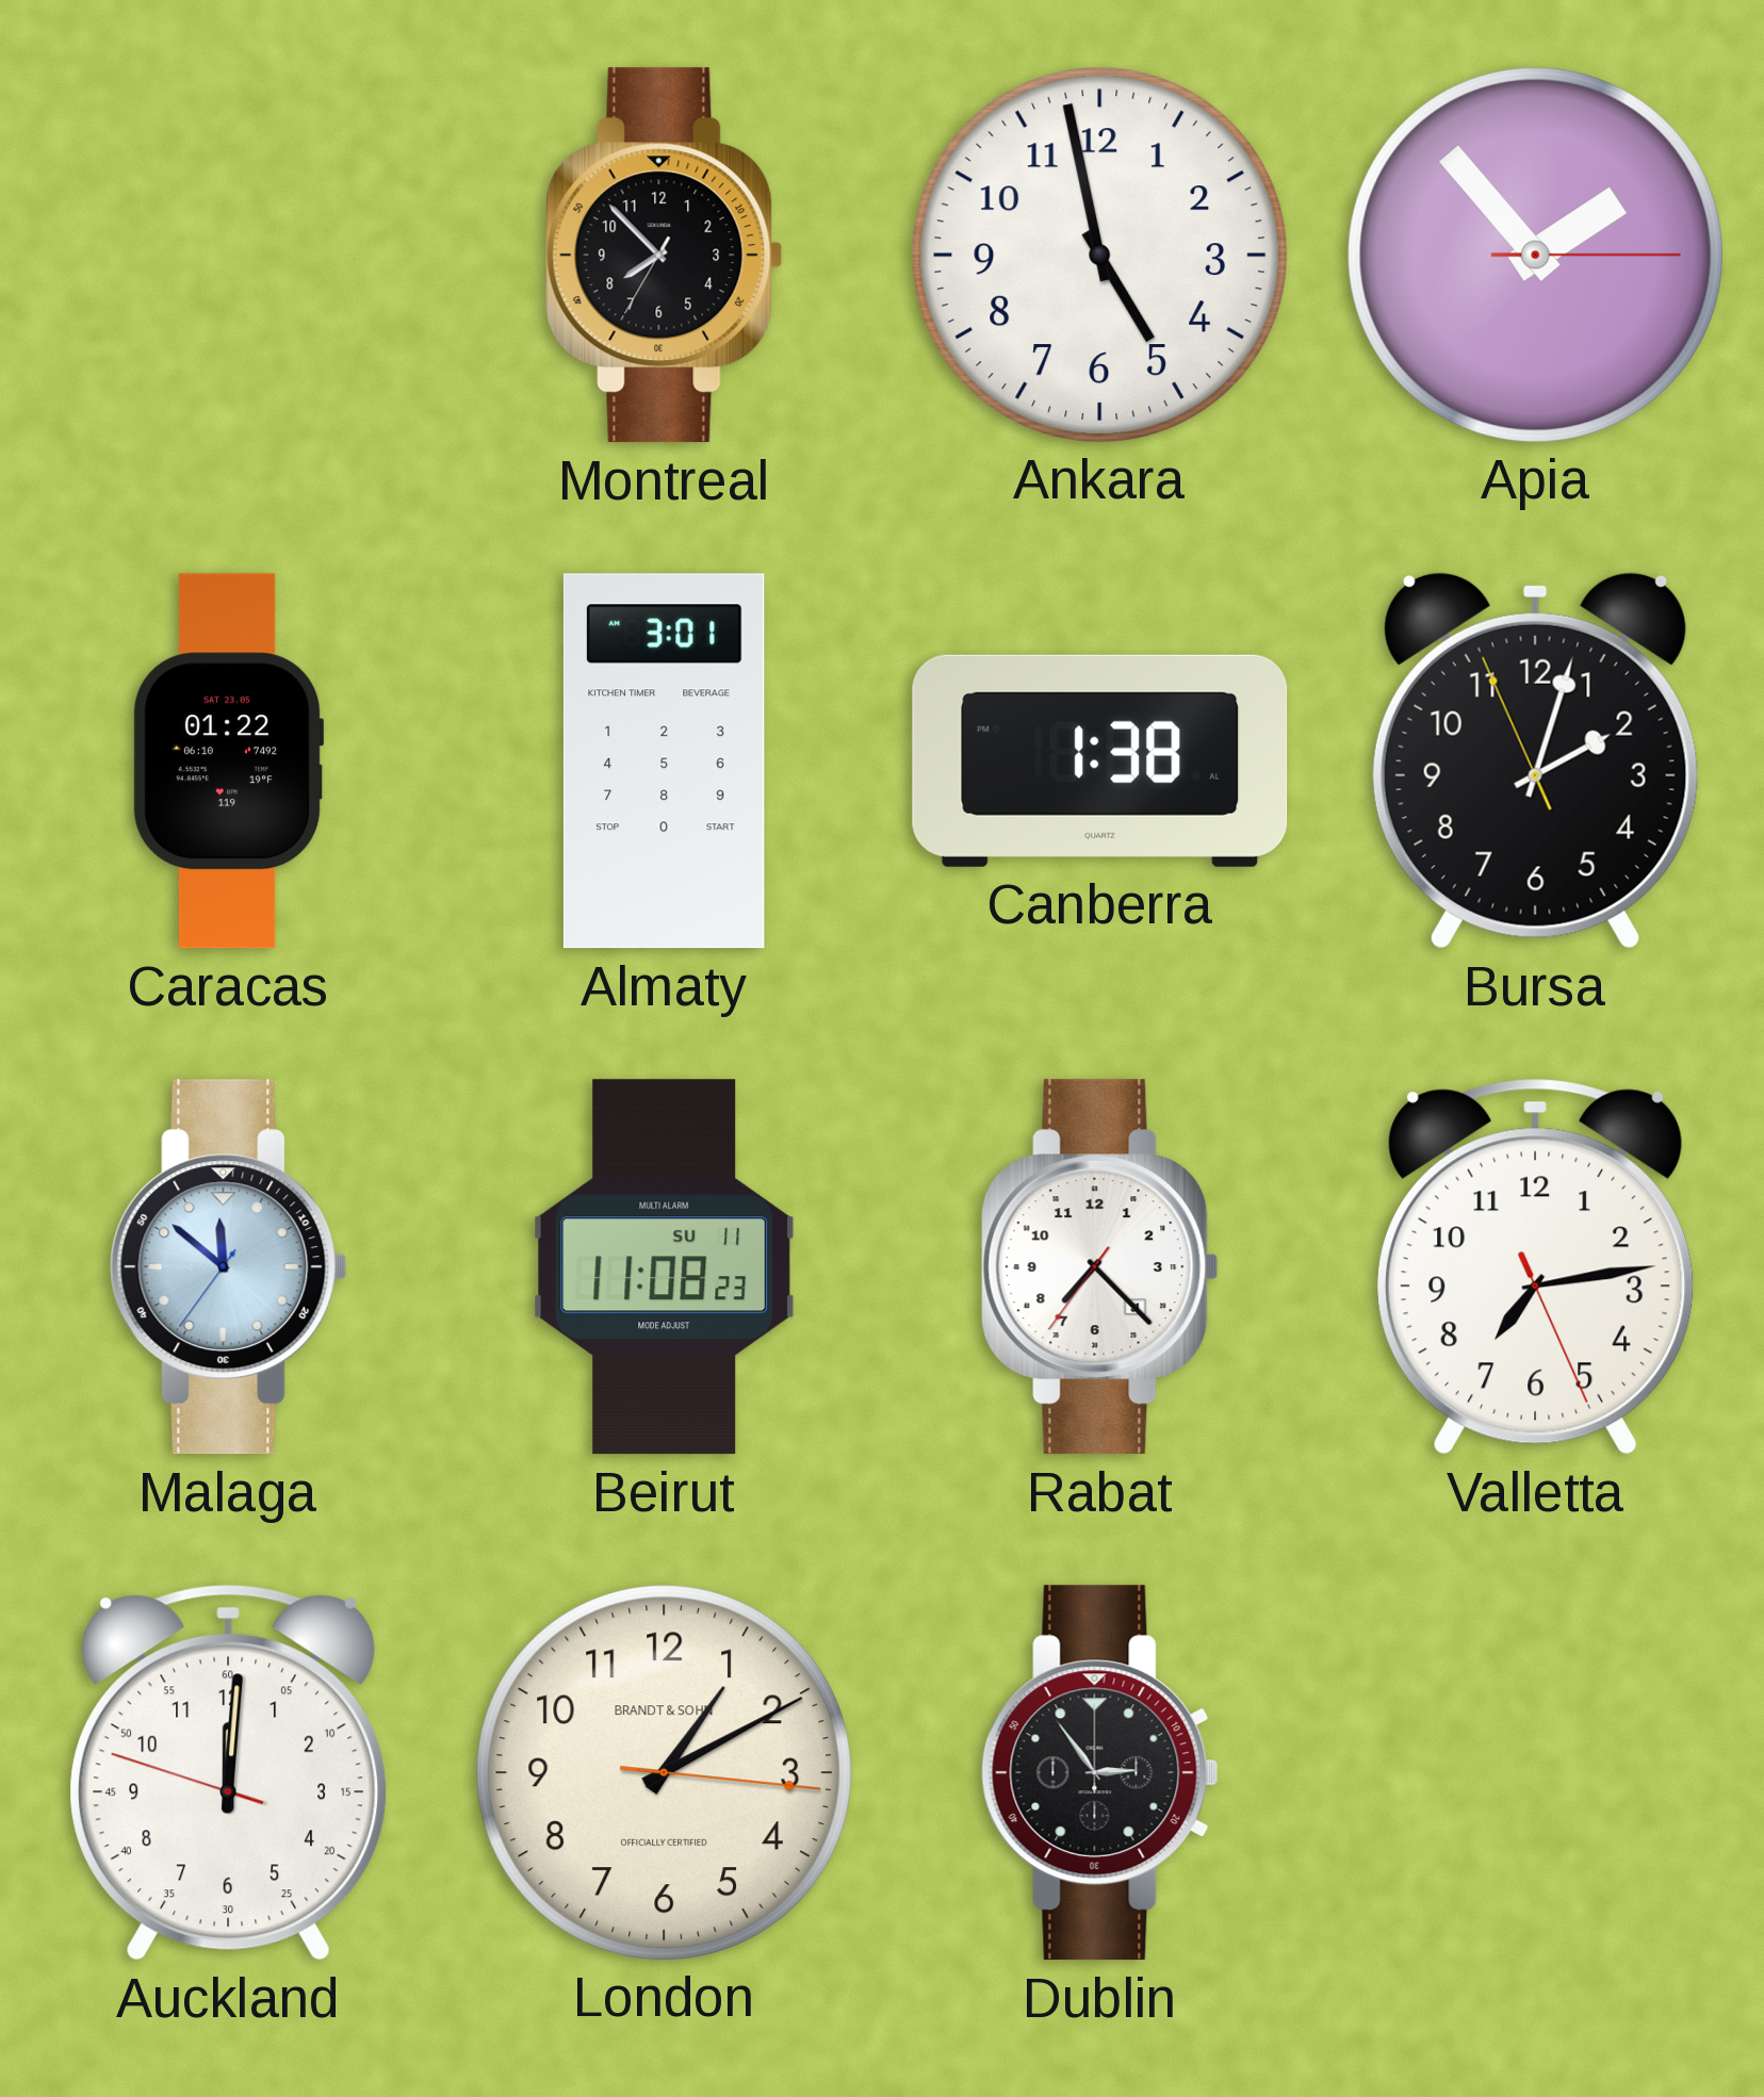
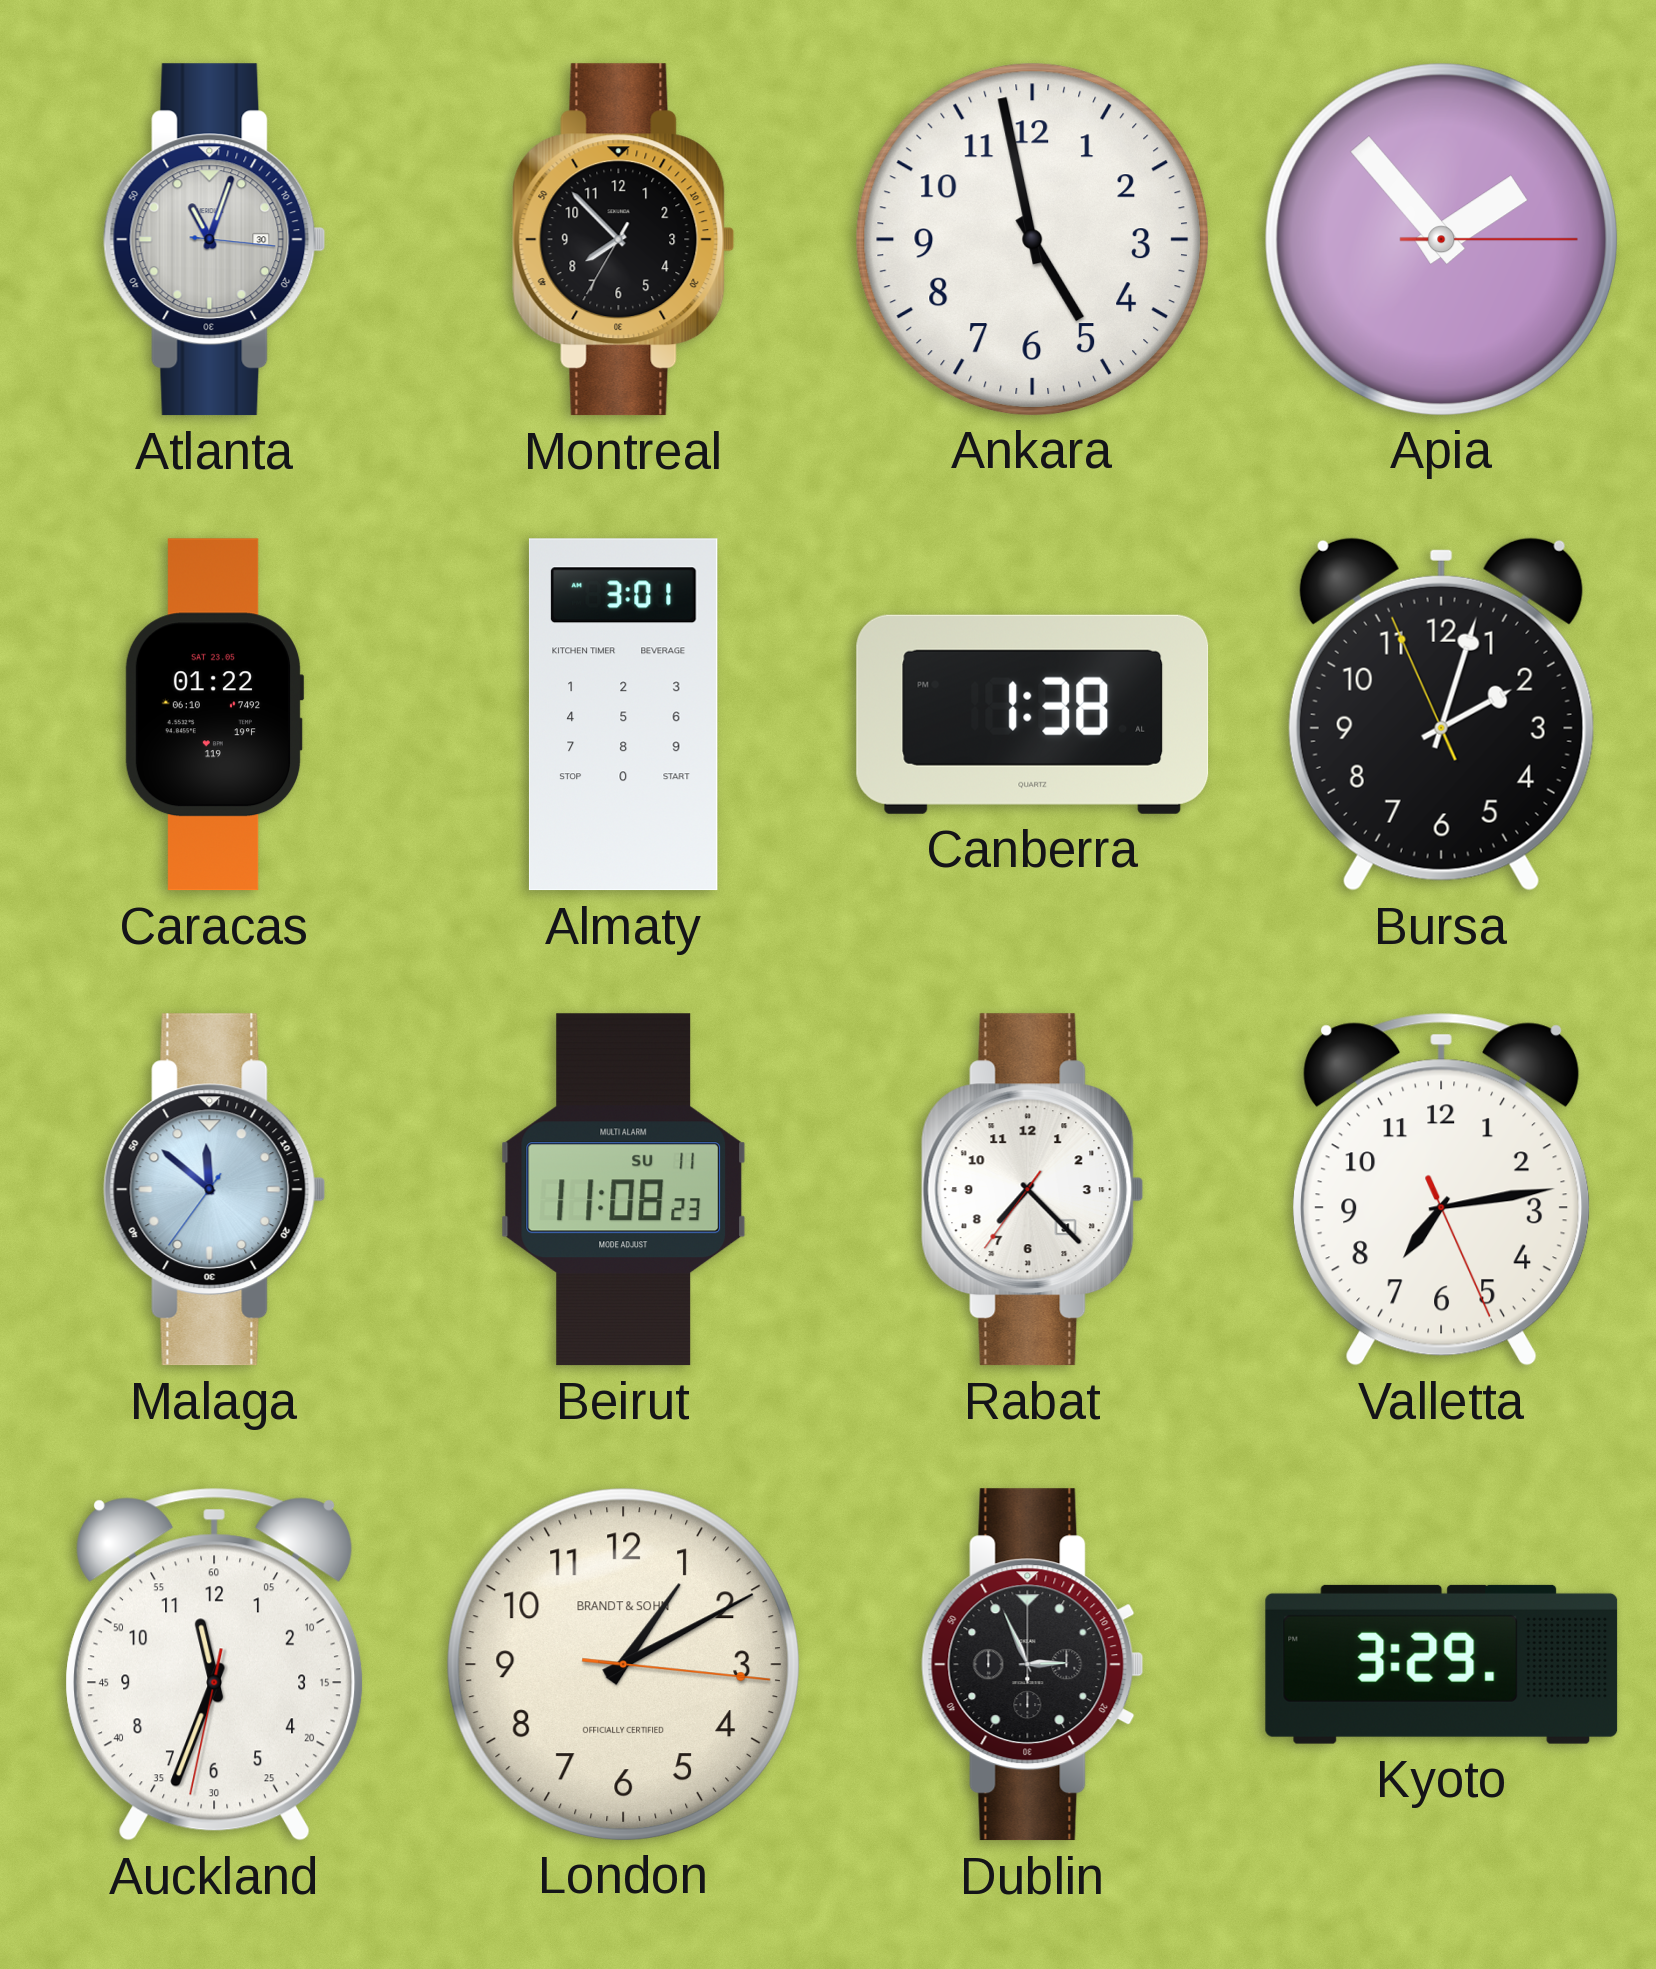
Atlanta: none -> 11:03
Auckland: 12:00 -> 11:33
Dublin: 2:54 -> 2:56
Kyoto: none -> 3:29
